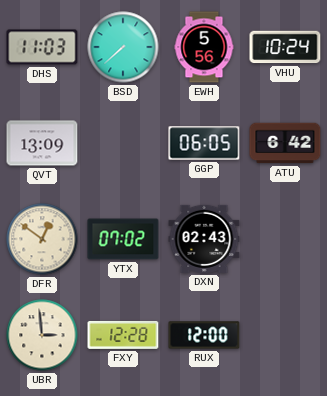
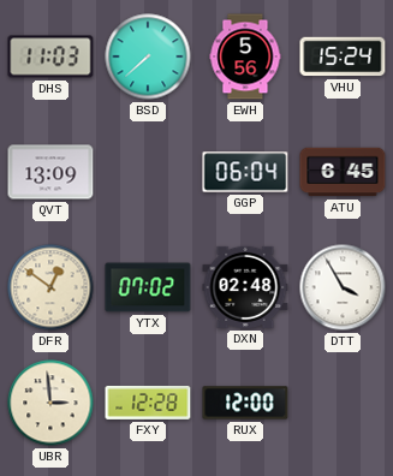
VHU: 10:24 -> 15:24
GGP: 06:05 -> 06:04
ATU: 6:42 -> 6:45
DXN: 02:43 -> 02:48
DTT: none -> 3:55
